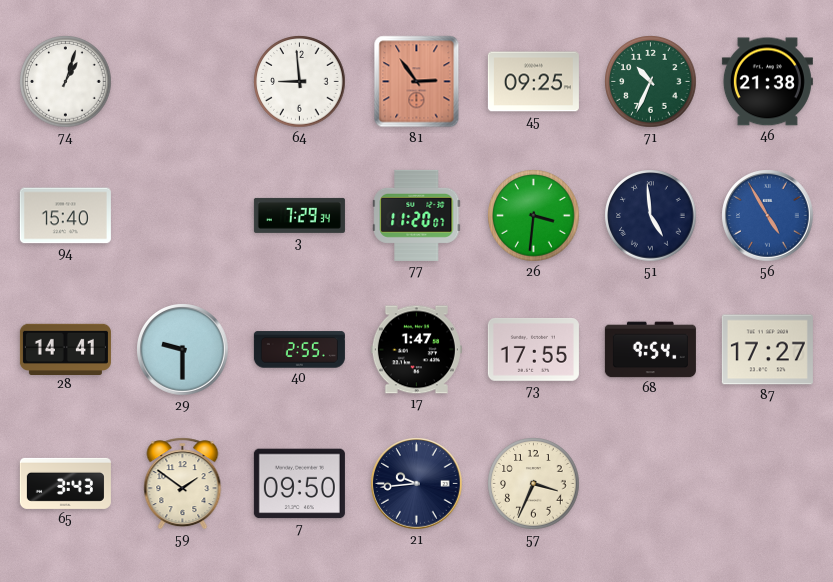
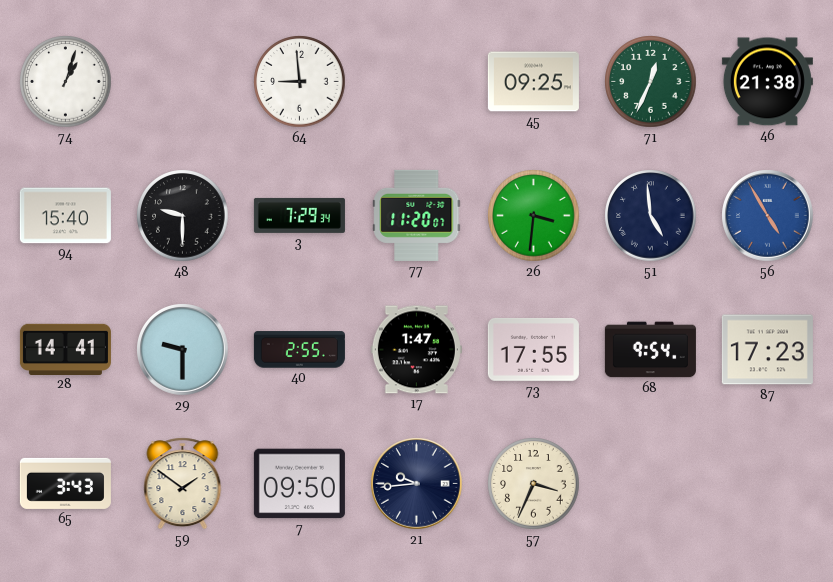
81: 2:54 -> none
71: 10:34 -> 12:34
48: none -> 9:30
87: 17:27 -> 17:23
